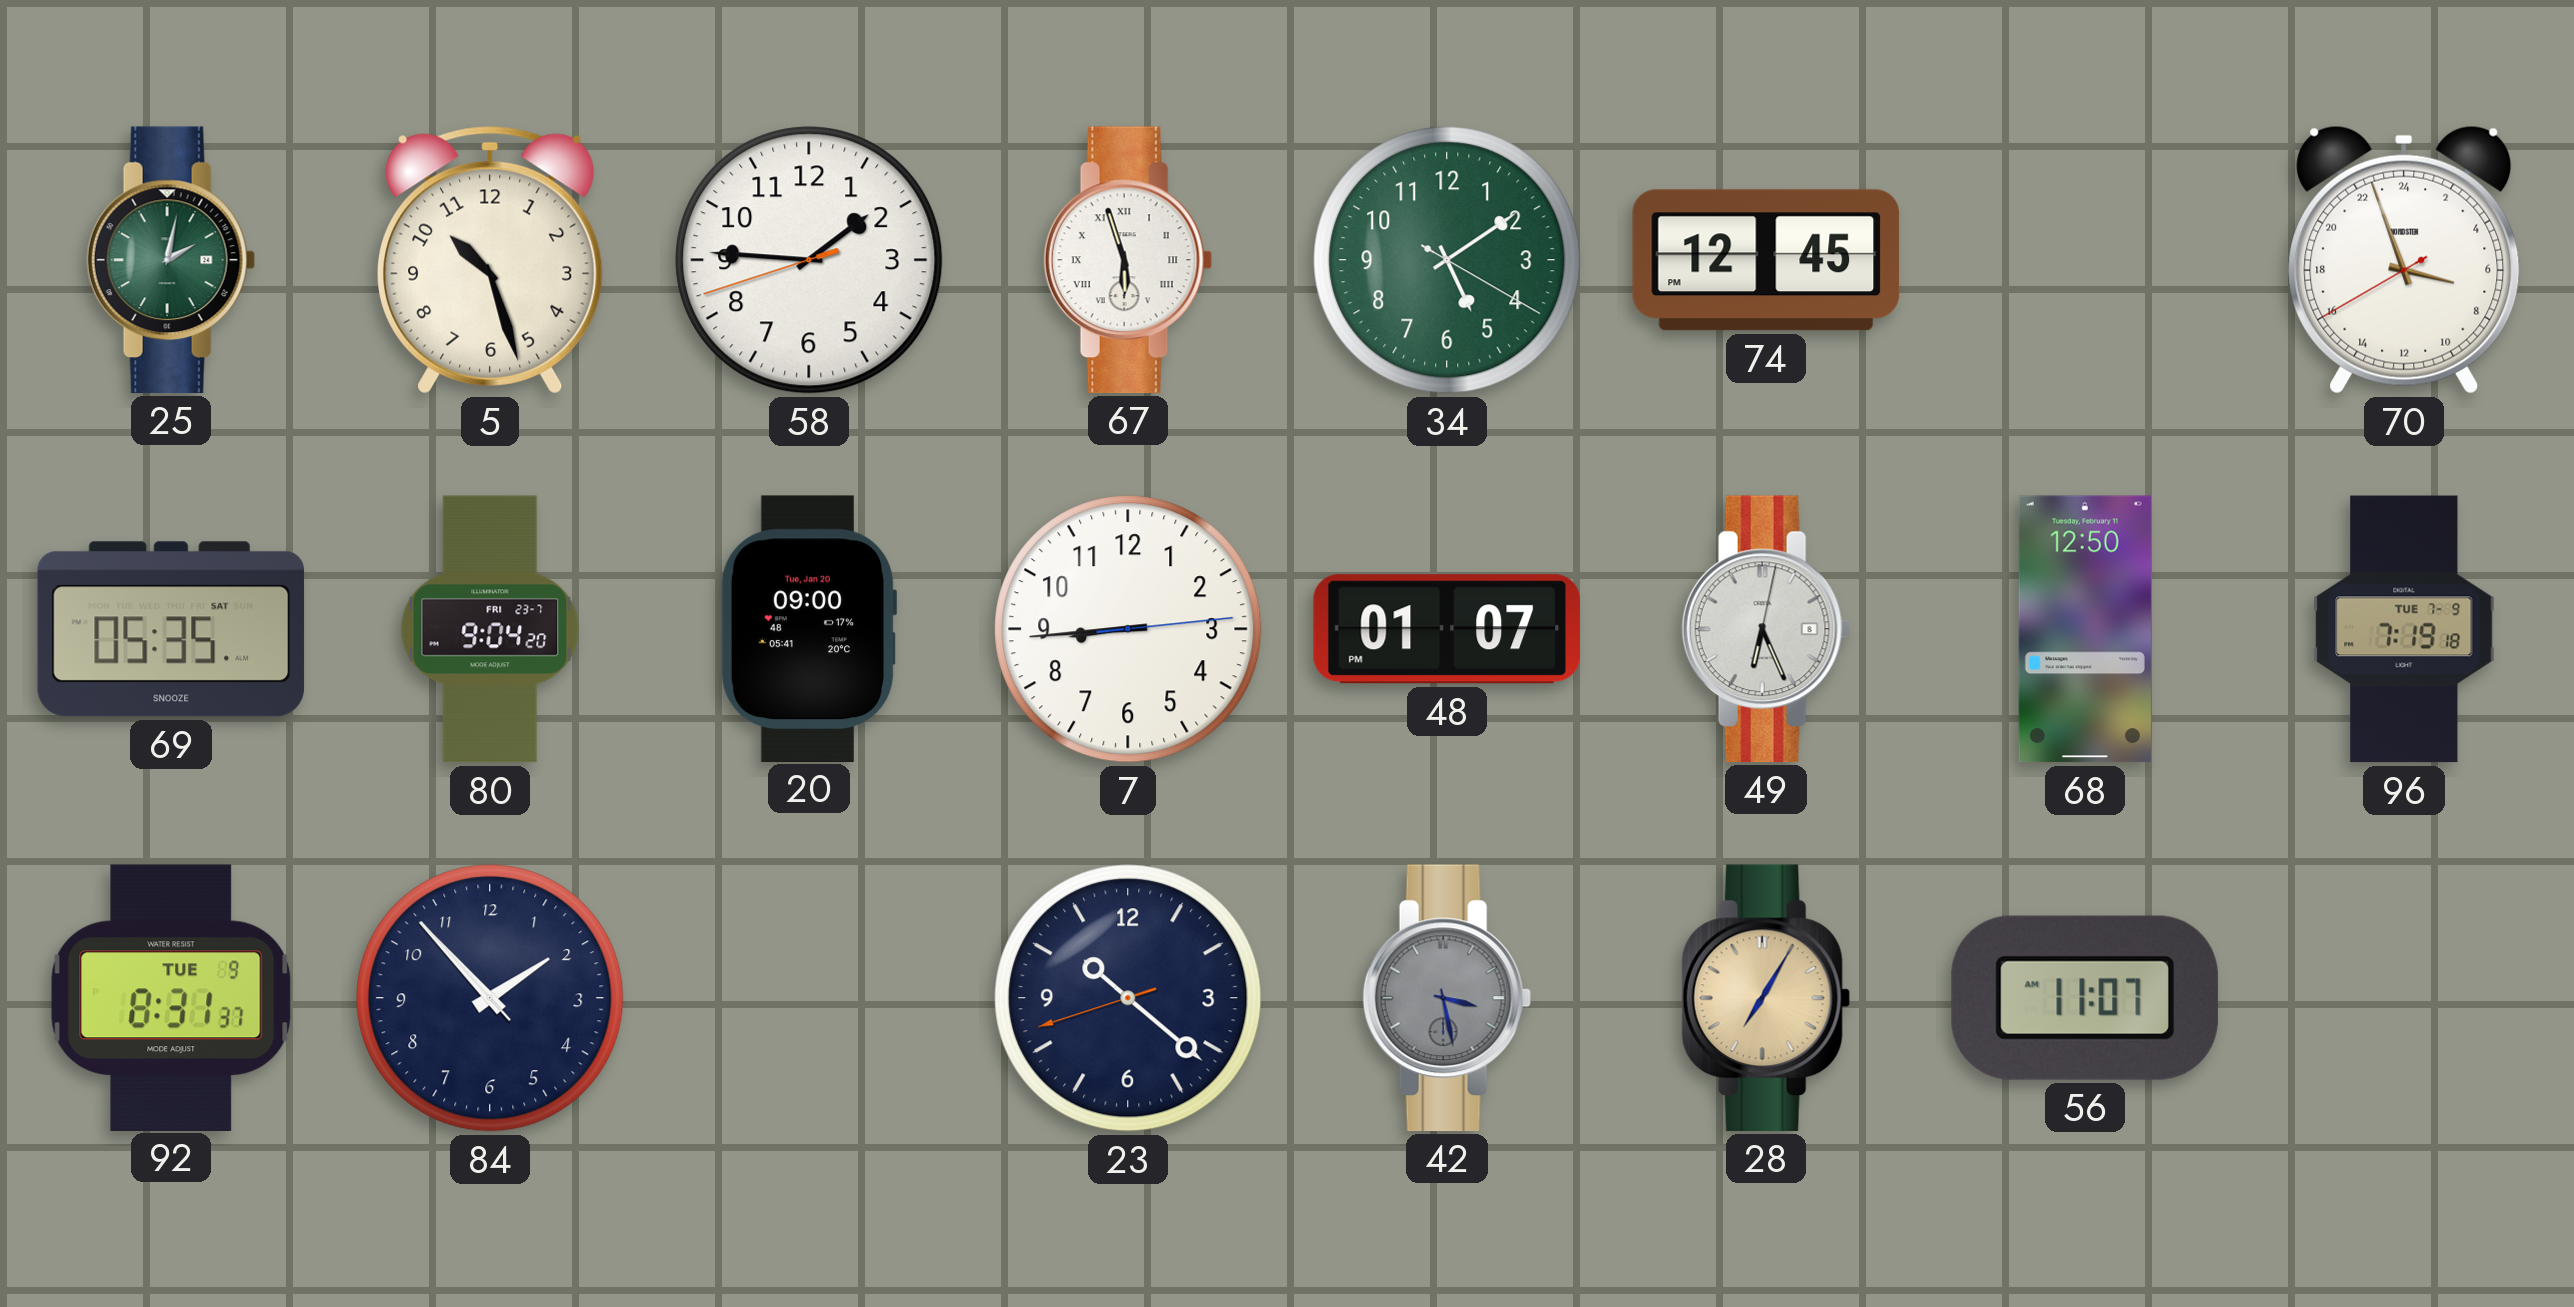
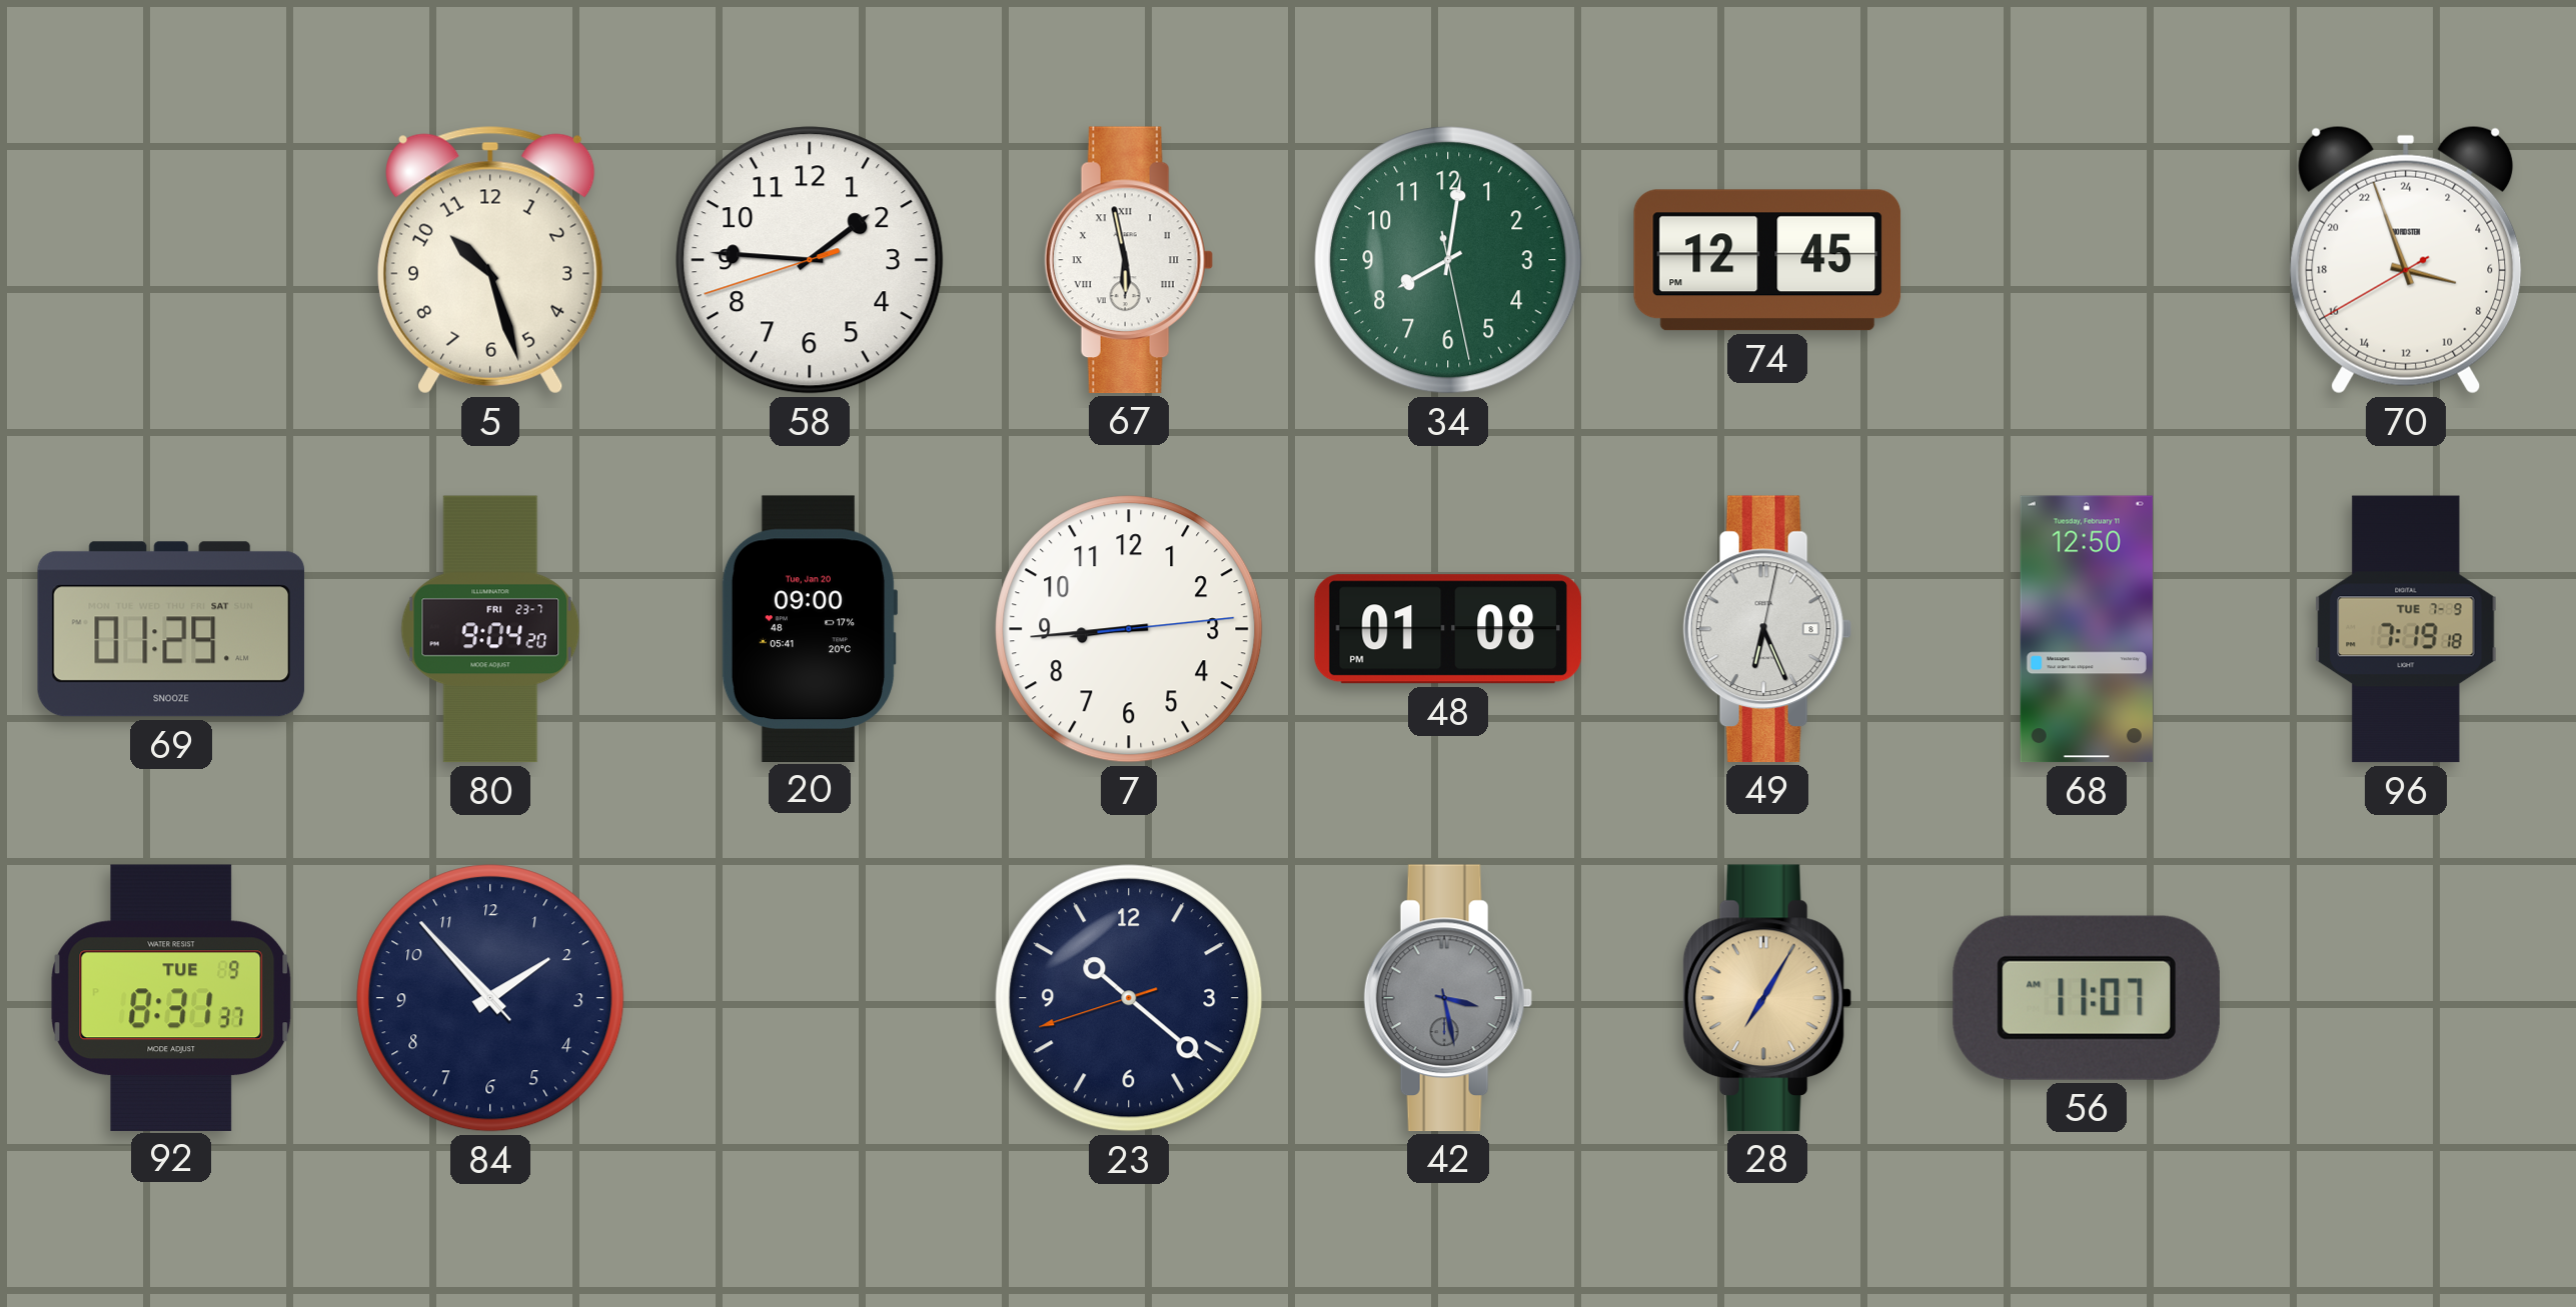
25: 2:02 -> none
67: 5:57 -> 5:58
34: 5:09 -> 8:01
69: 05:35 -> 01:29
48: 01:07 -> 01:08
